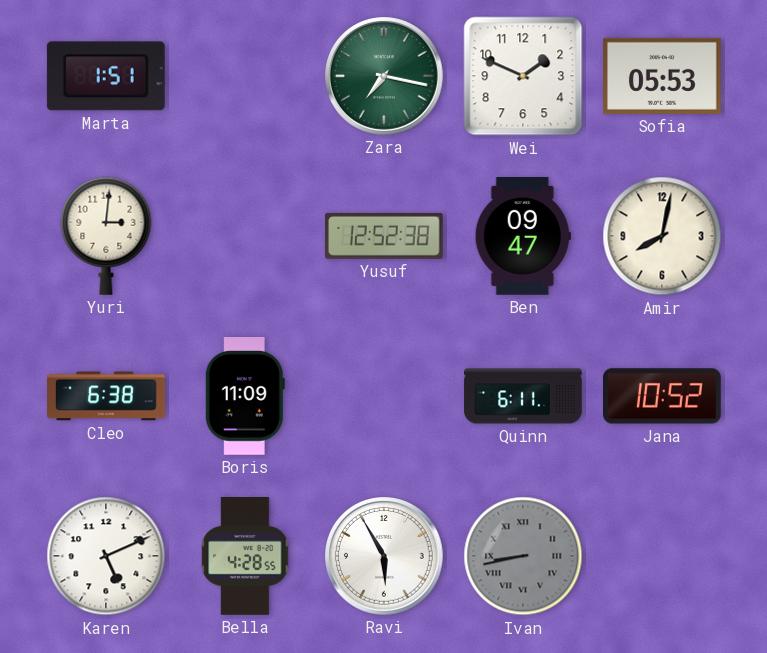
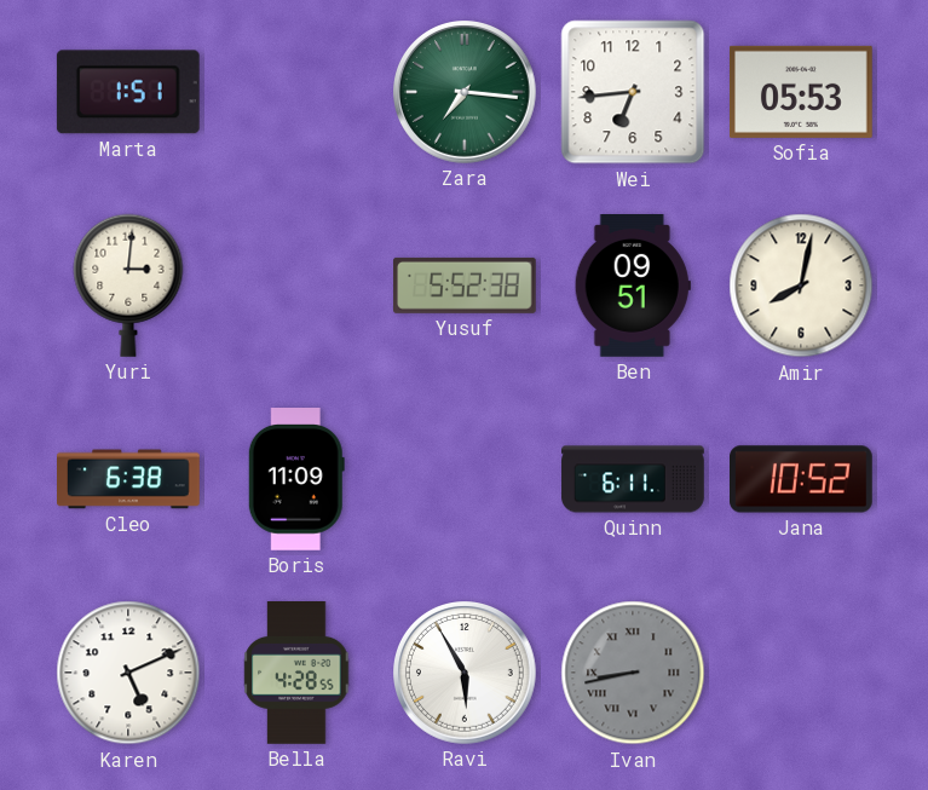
Zara: 7:17 -> 7:16
Wei: 1:49 -> 6:44
Yusuf: 12:52 -> 5:52
Ben: 09:47 -> 09:51
